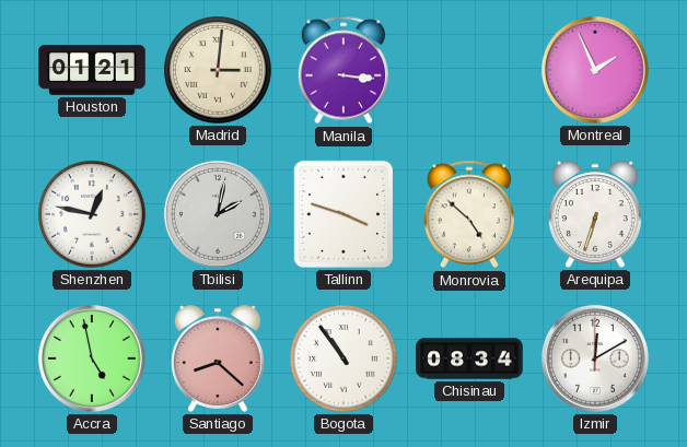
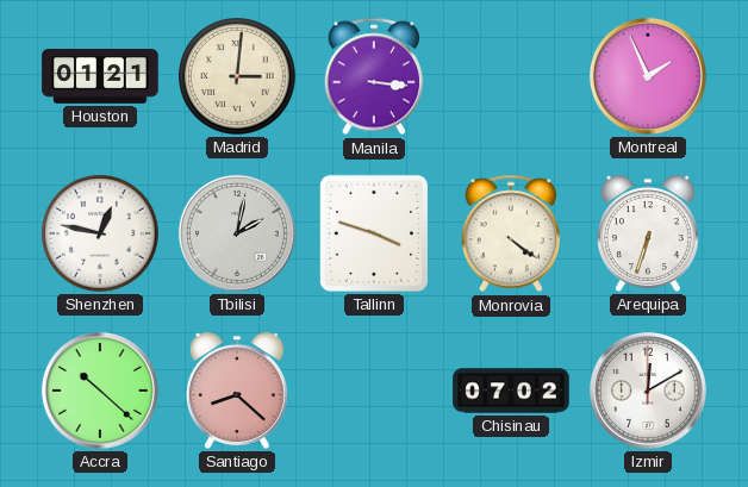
Monrovia: 4:52 -> 4:21
Accra: 4:58 -> 10:22
Bogota: 10:54 -> none
Chisinau: 08:34 -> 07:02
